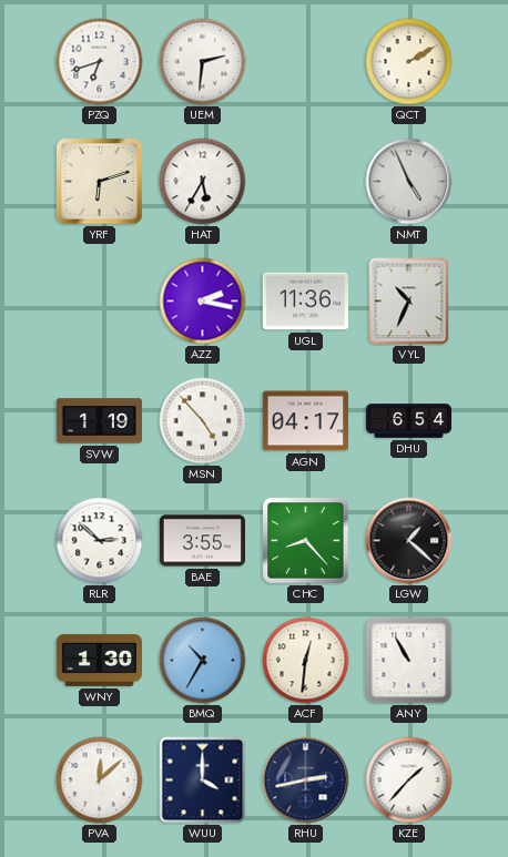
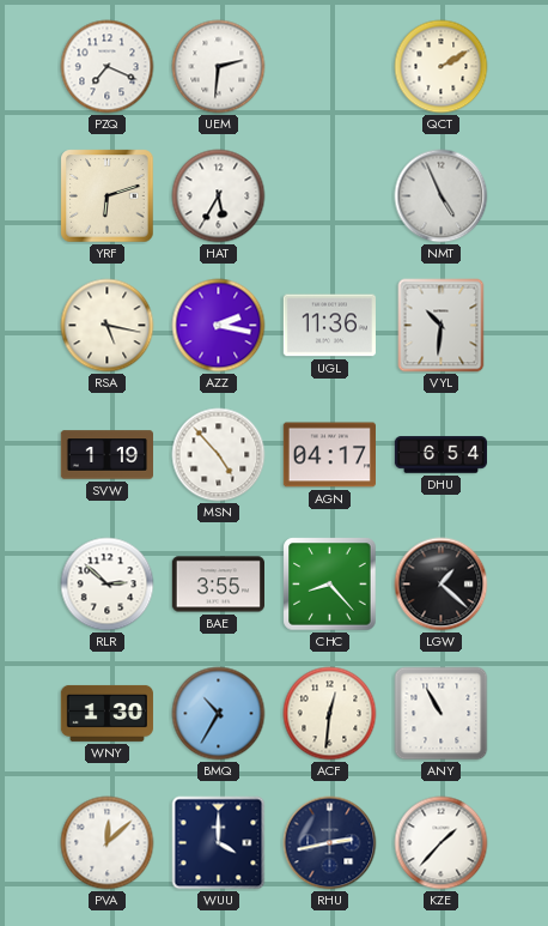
PZQ: 6:42 -> 7:19
RSA: none -> 5:17
VYL: 10:34 -> 10:31
